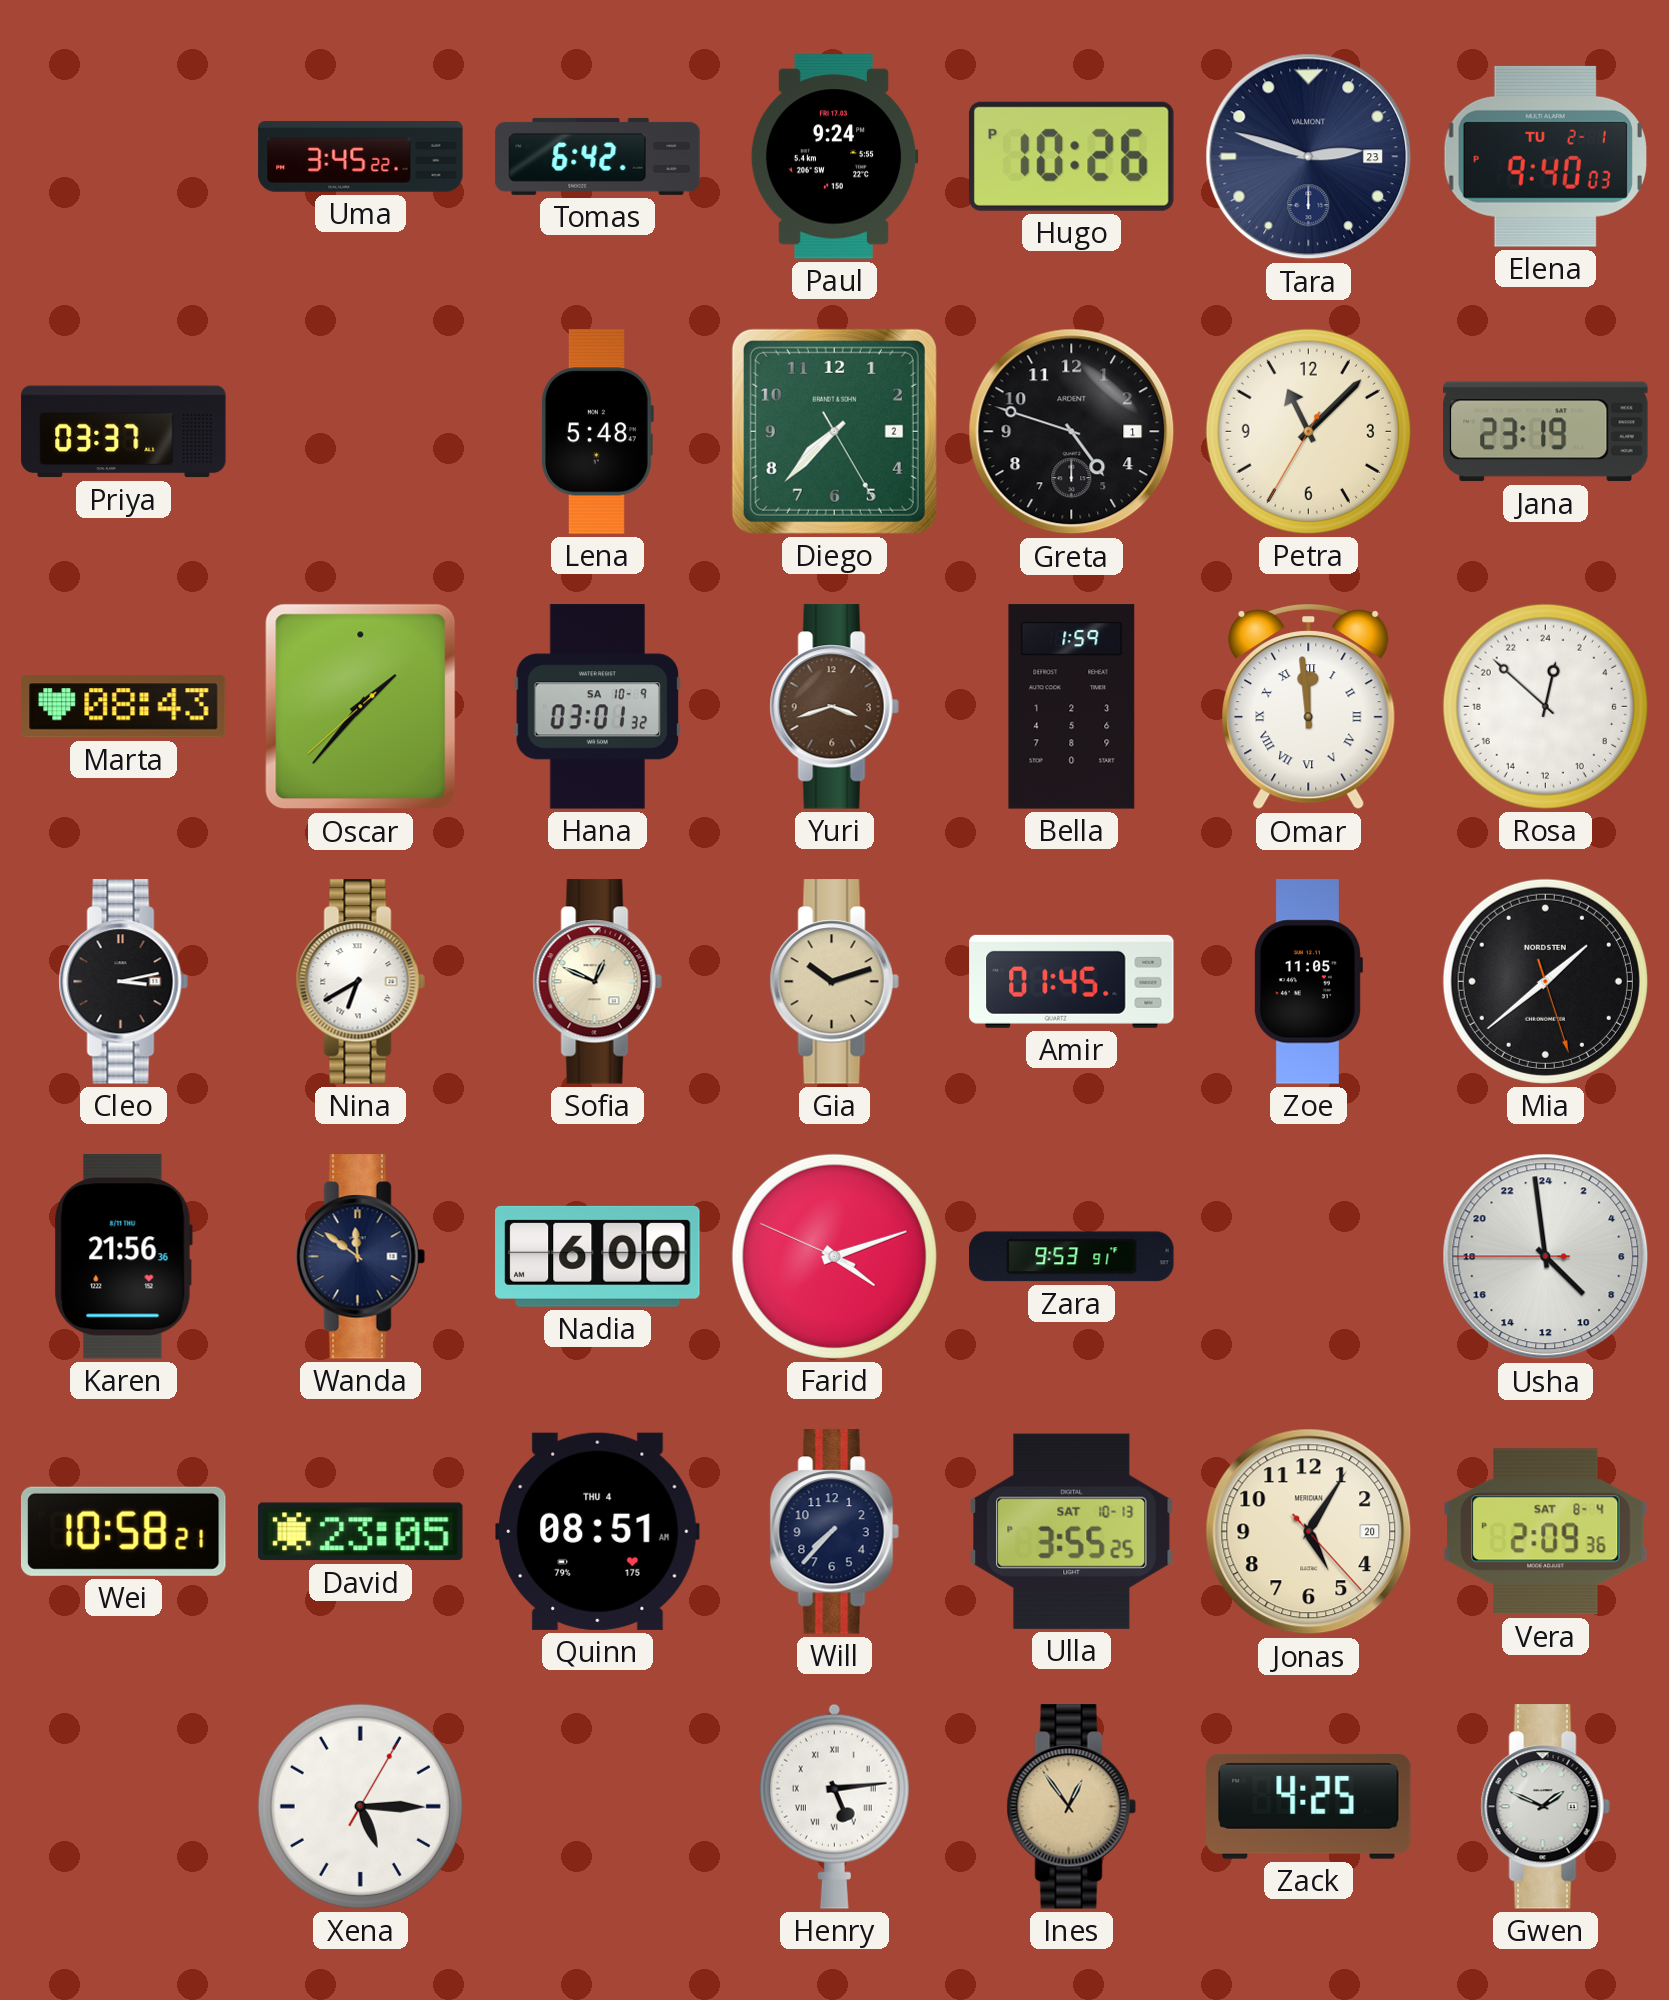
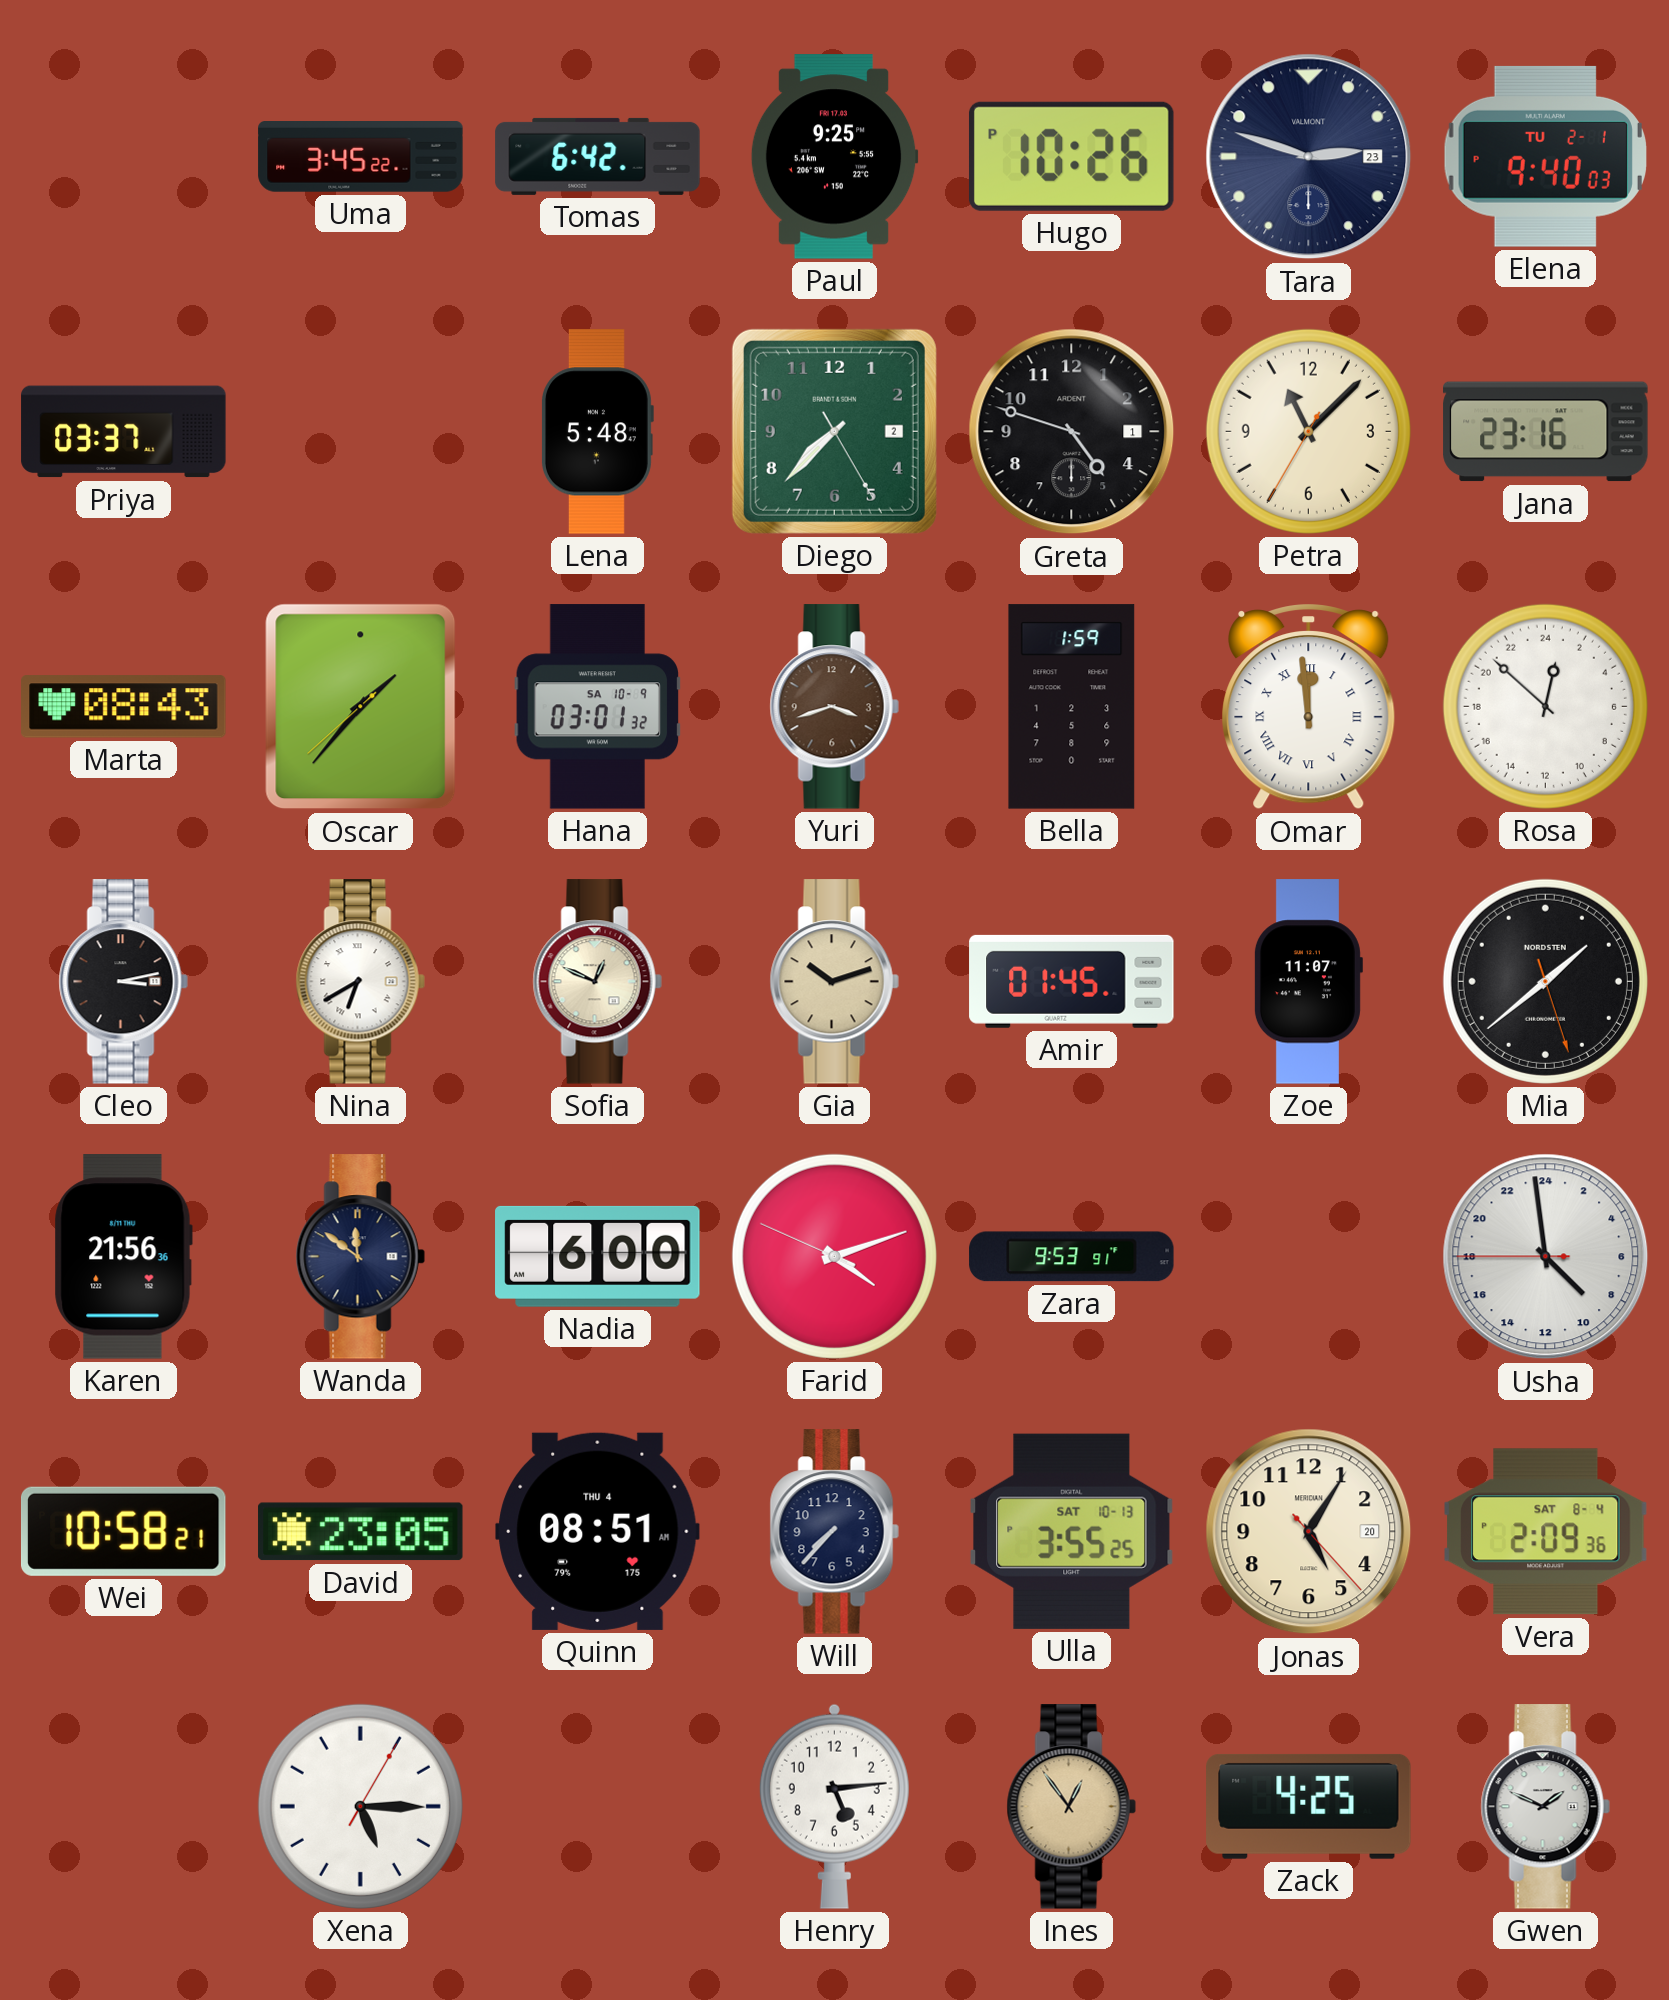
Paul: 9:24 -> 9:25
Jana: 23:19 -> 23:16
Zoe: 11:05 -> 11:07
Henry numerals: Roman -> Arabic
